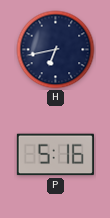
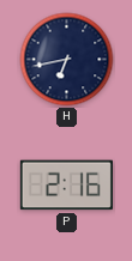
P: 5:16 -> 2:16
